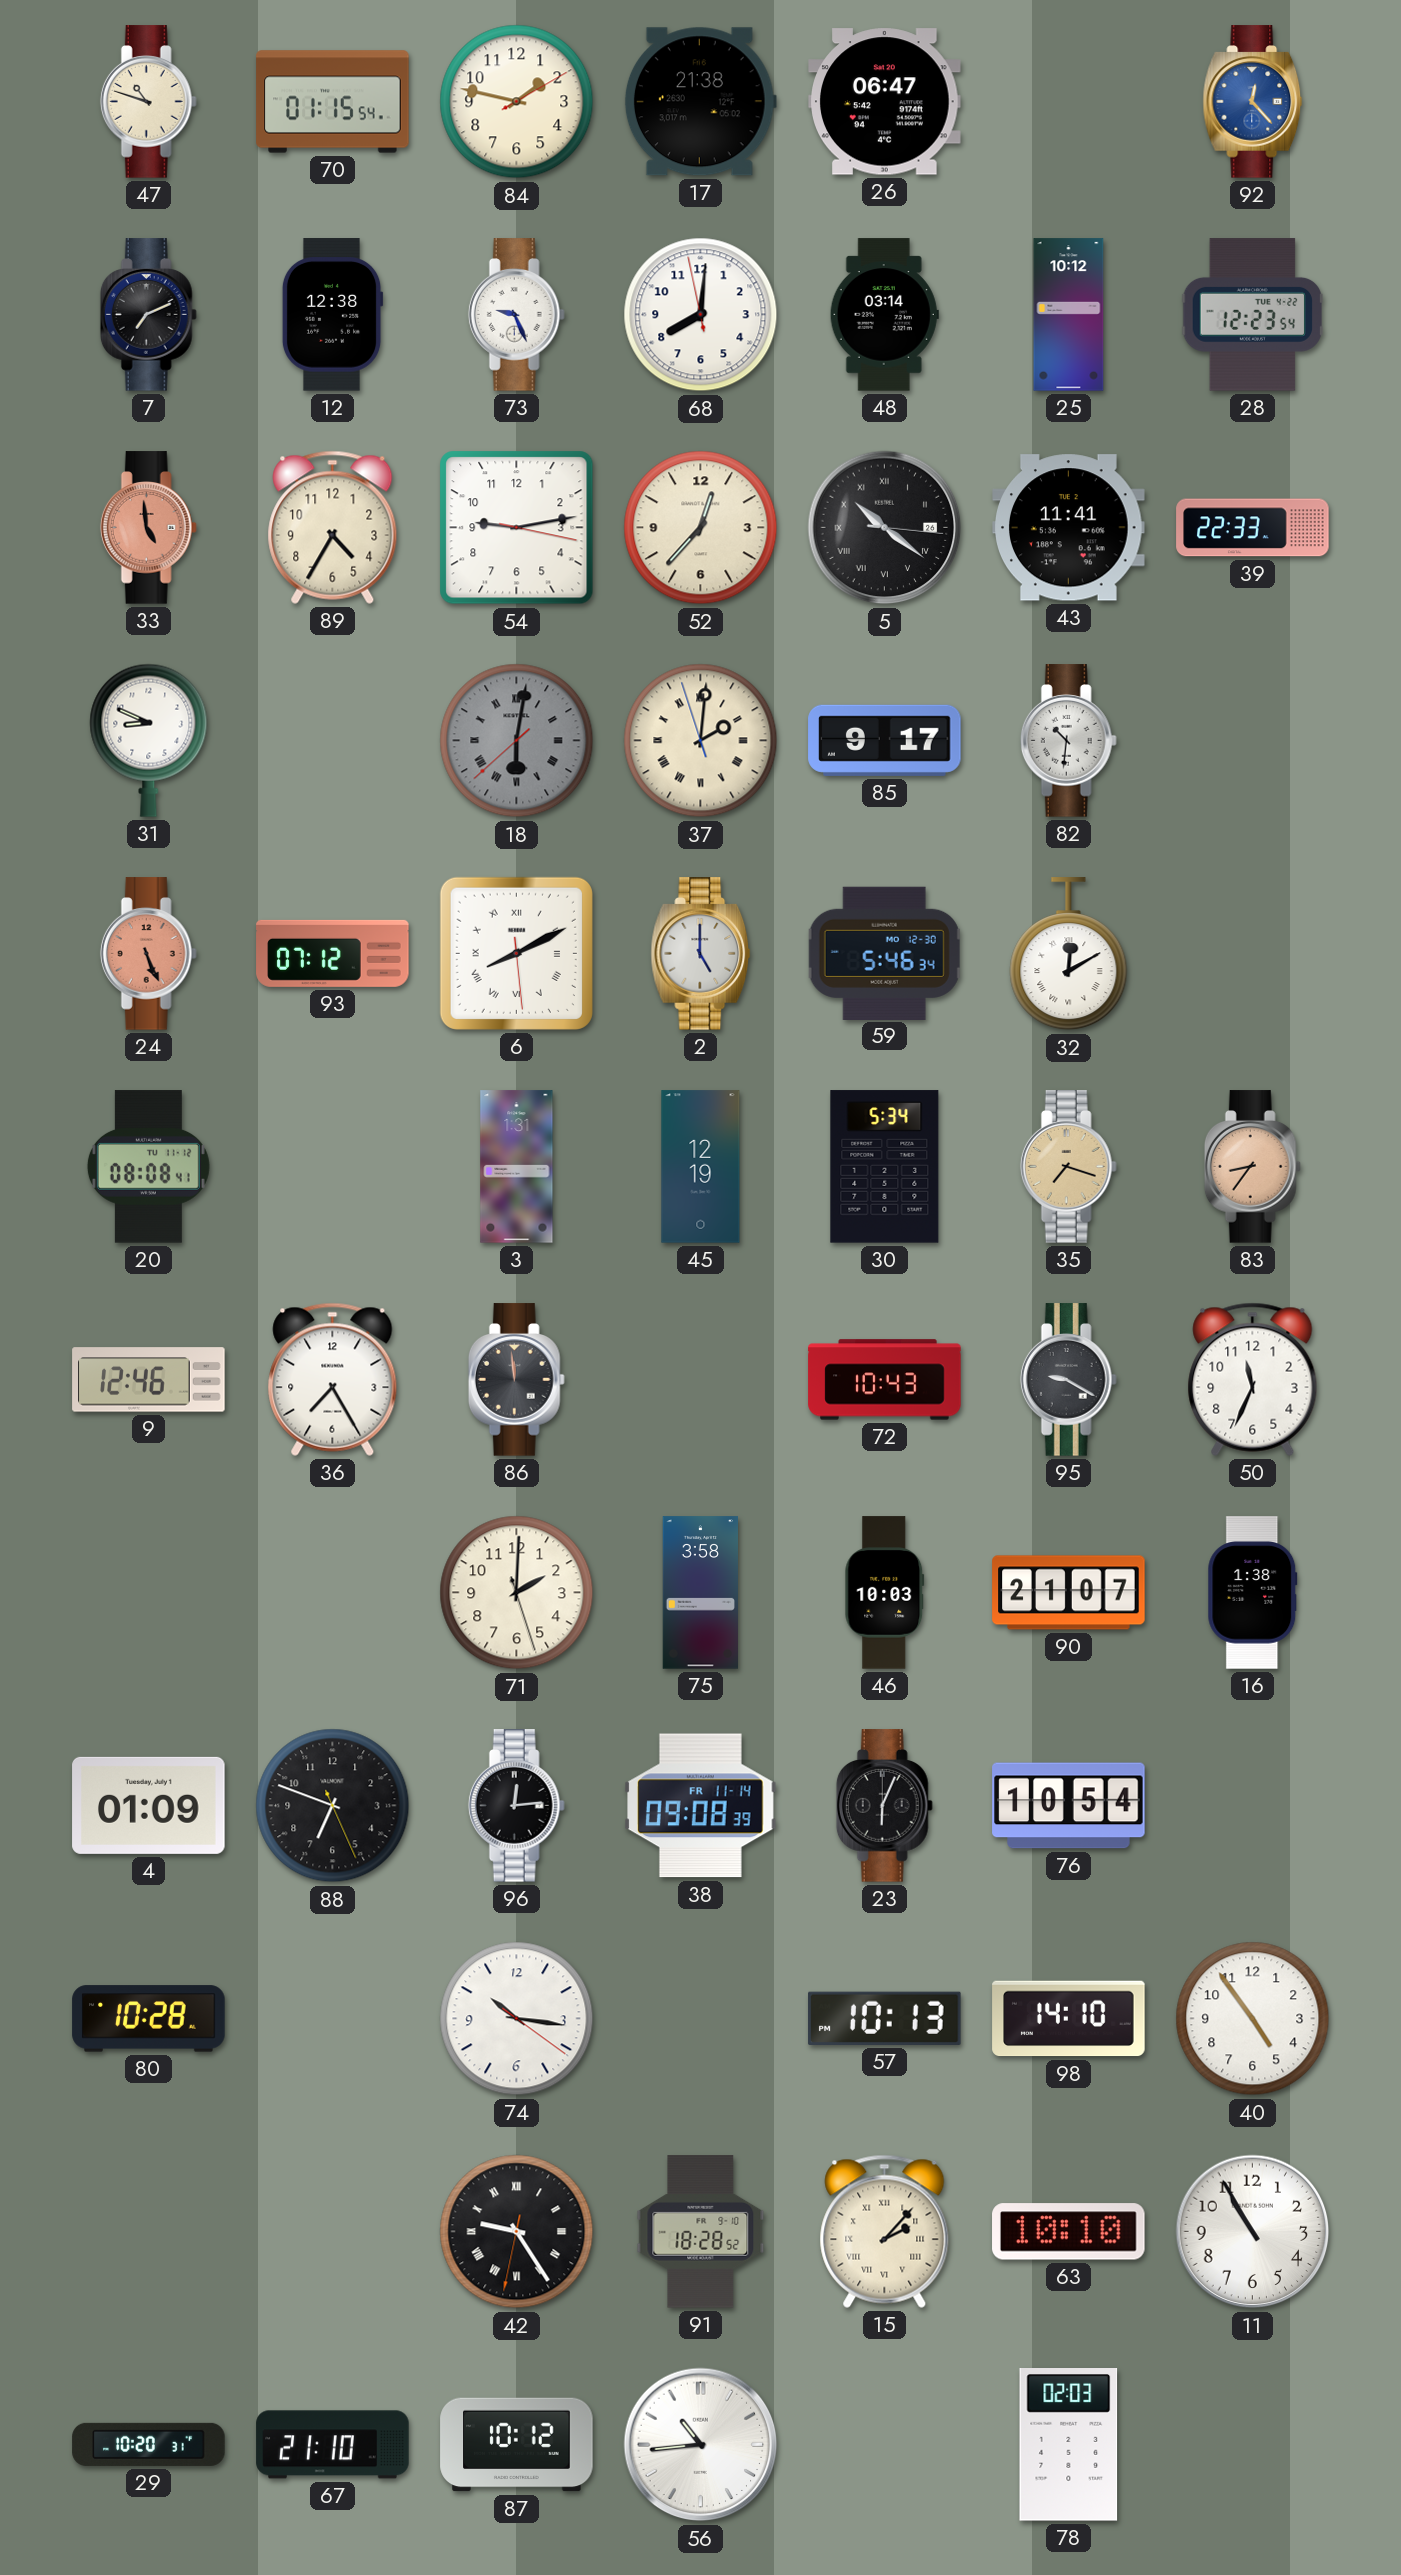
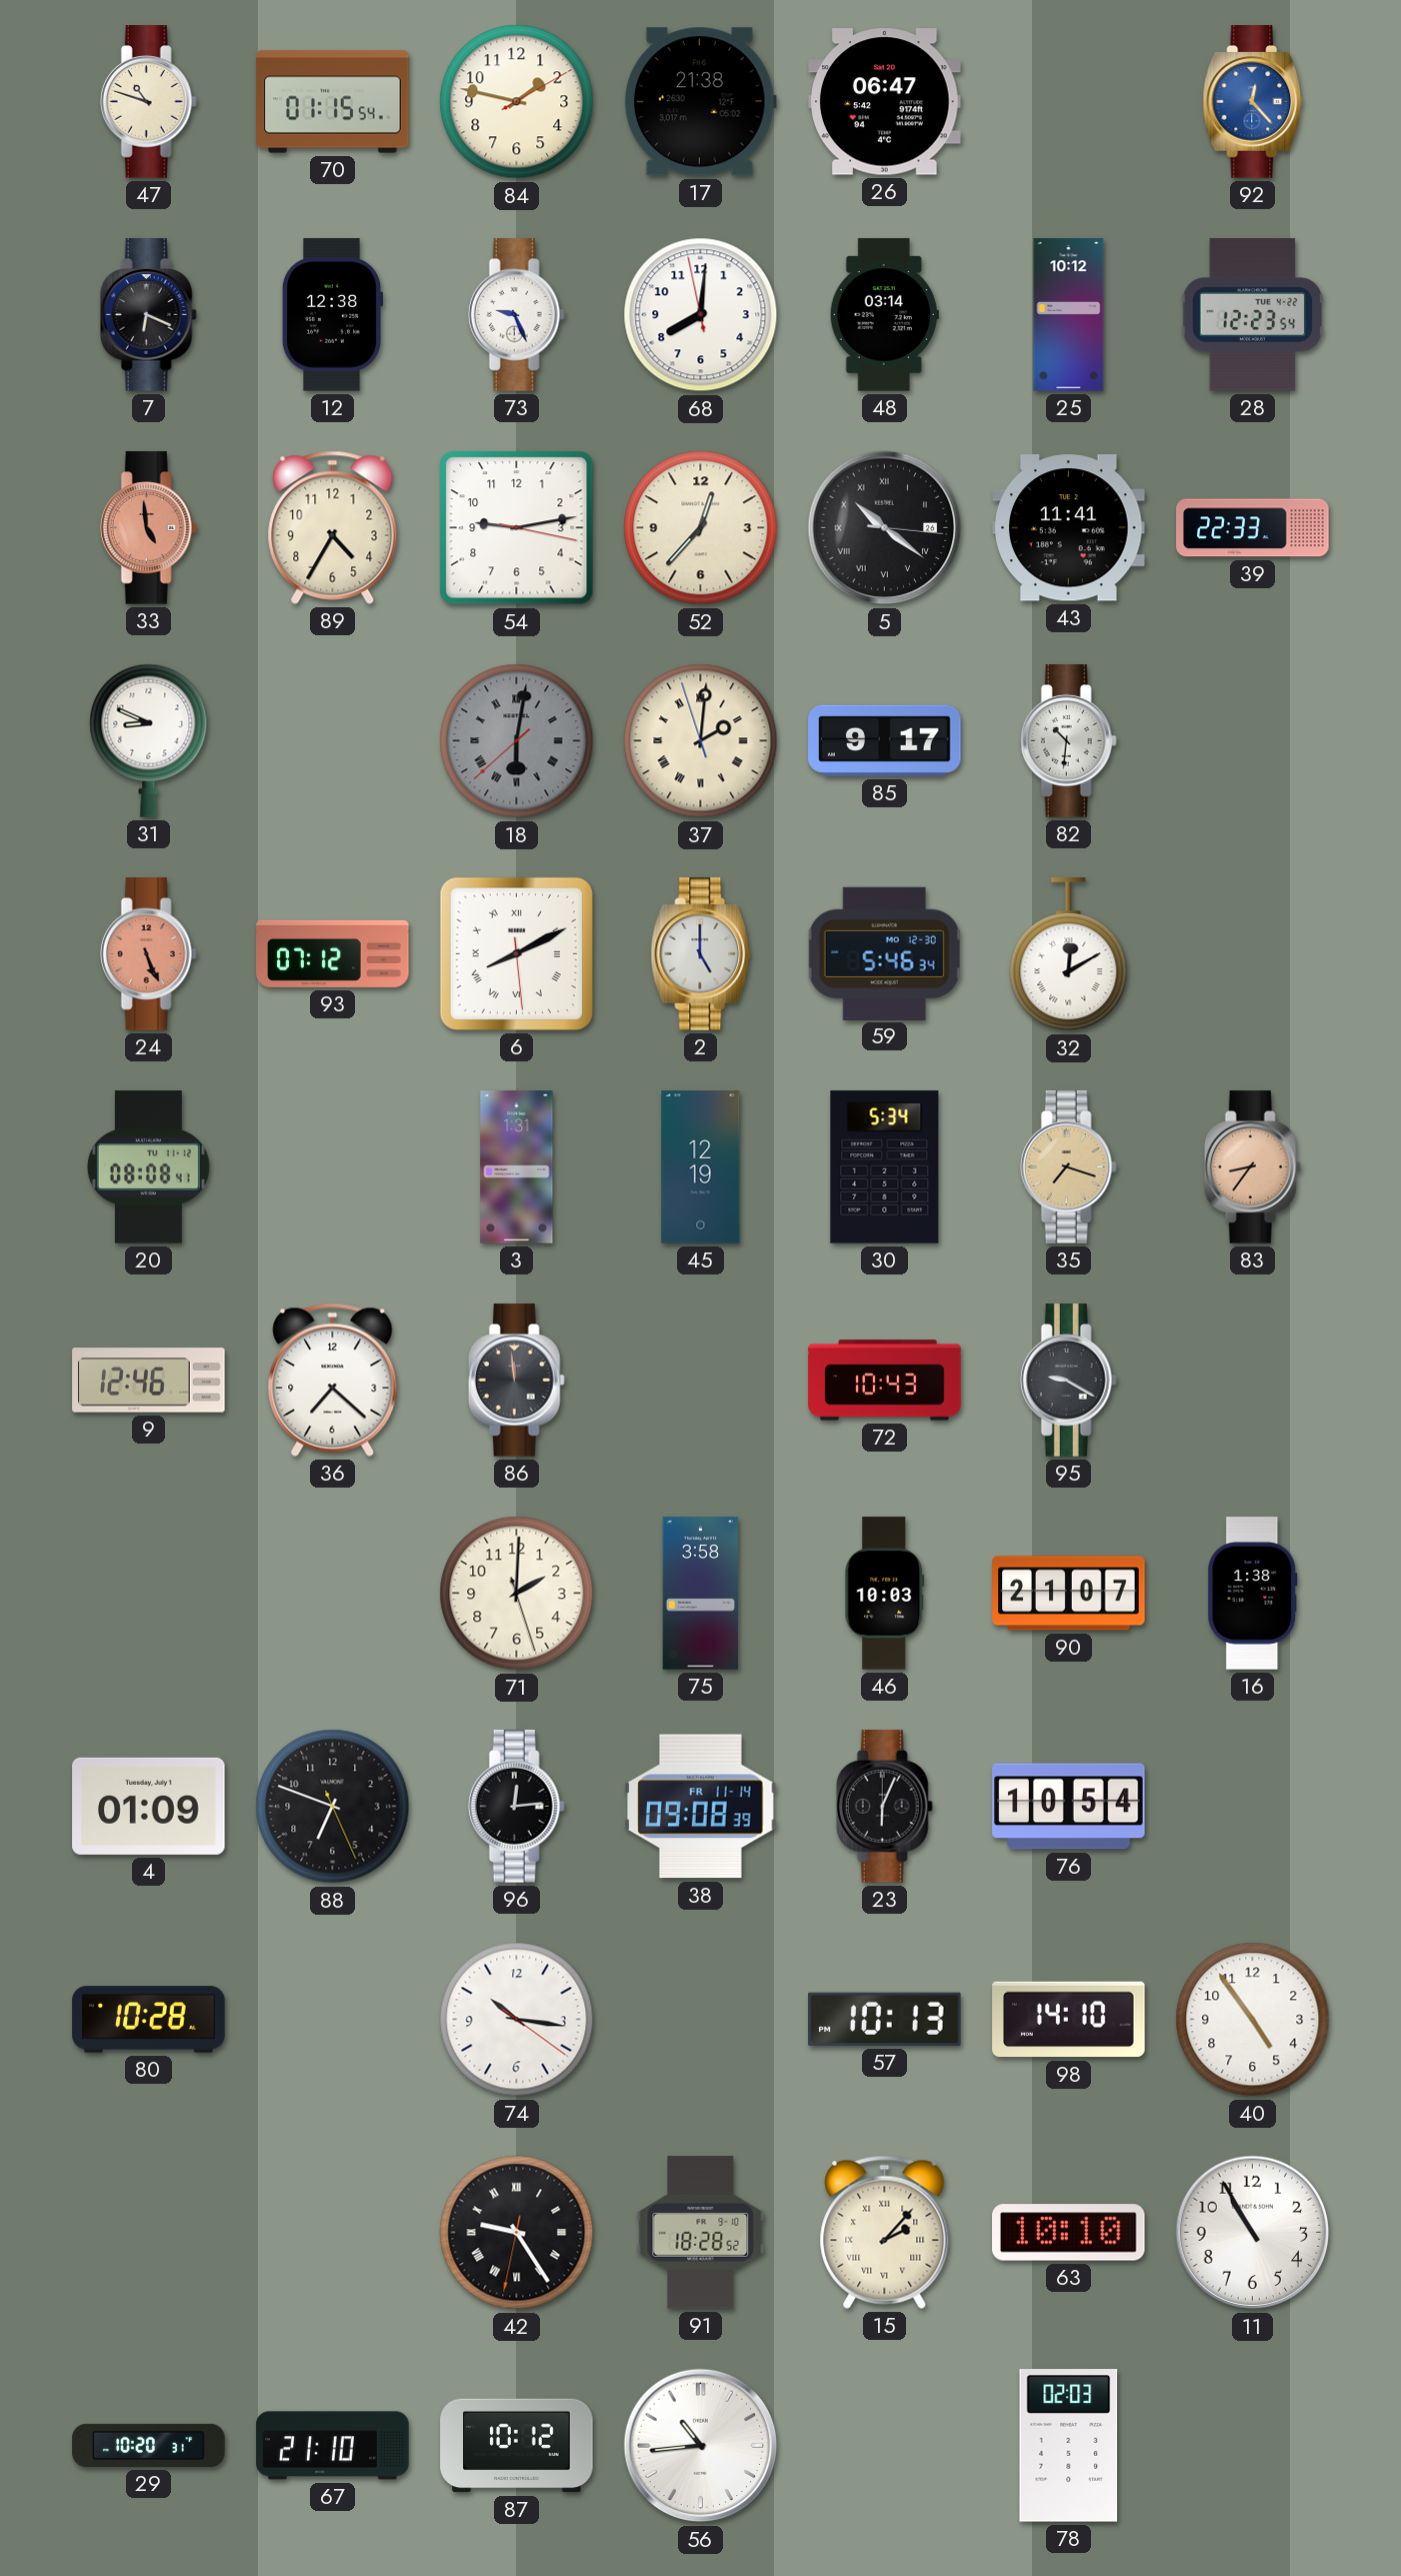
7: 7:11 -> 6:19
36: 7:25 -> 7:22
50: 11:34 -> none
